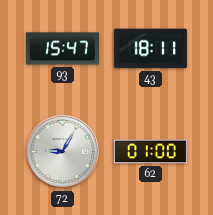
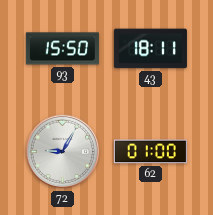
93: 15:47 -> 15:50
